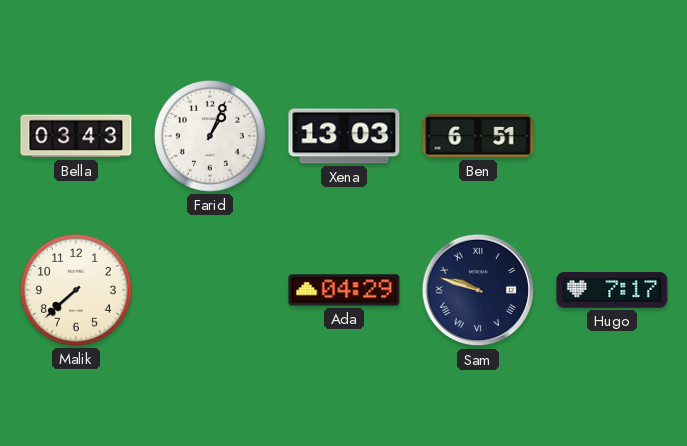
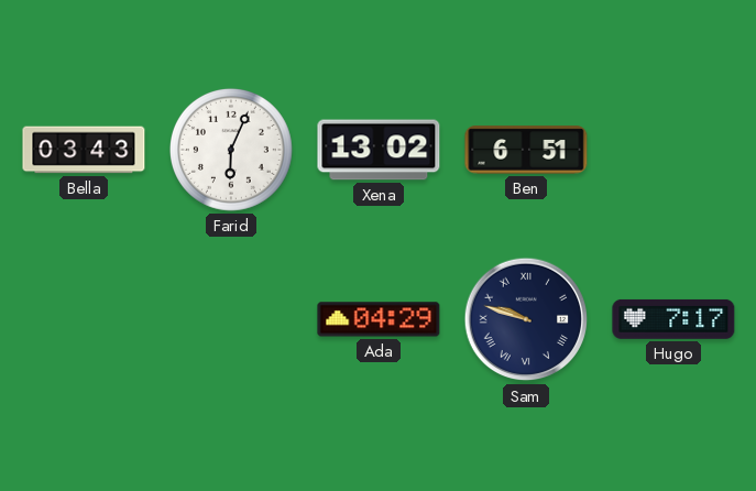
Farid: 1:04 -> 6:04
Xena: 13:03 -> 13:02
Malik: 7:38 -> none
